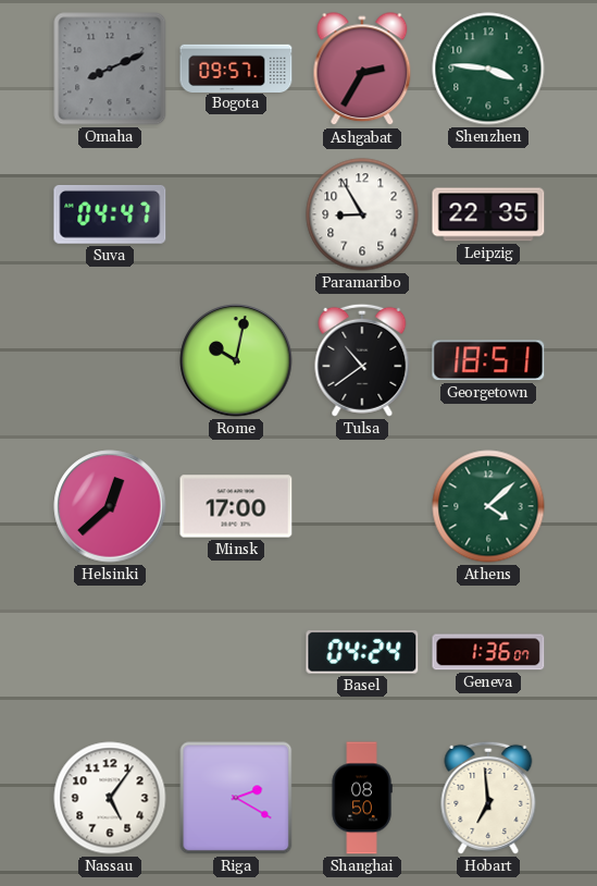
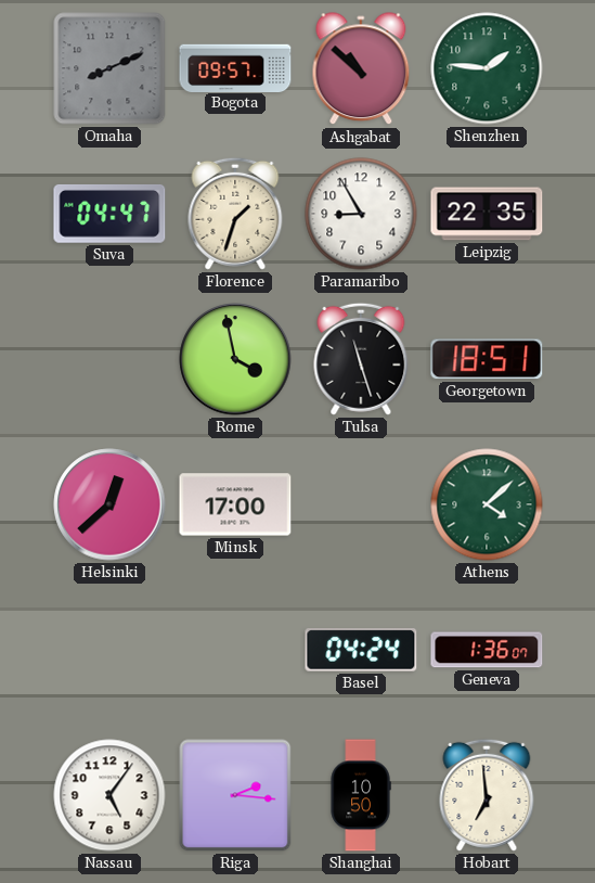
Ashgabat: 2:35 -> 10:52
Shenzhen: 3:46 -> 1:46
Florence: none -> 1:33
Rome: 10:02 -> 3:58
Tulsa: 10:39 -> 11:27
Riga: 2:20 -> 2:16
Shanghai: 08:50 -> 10:50
